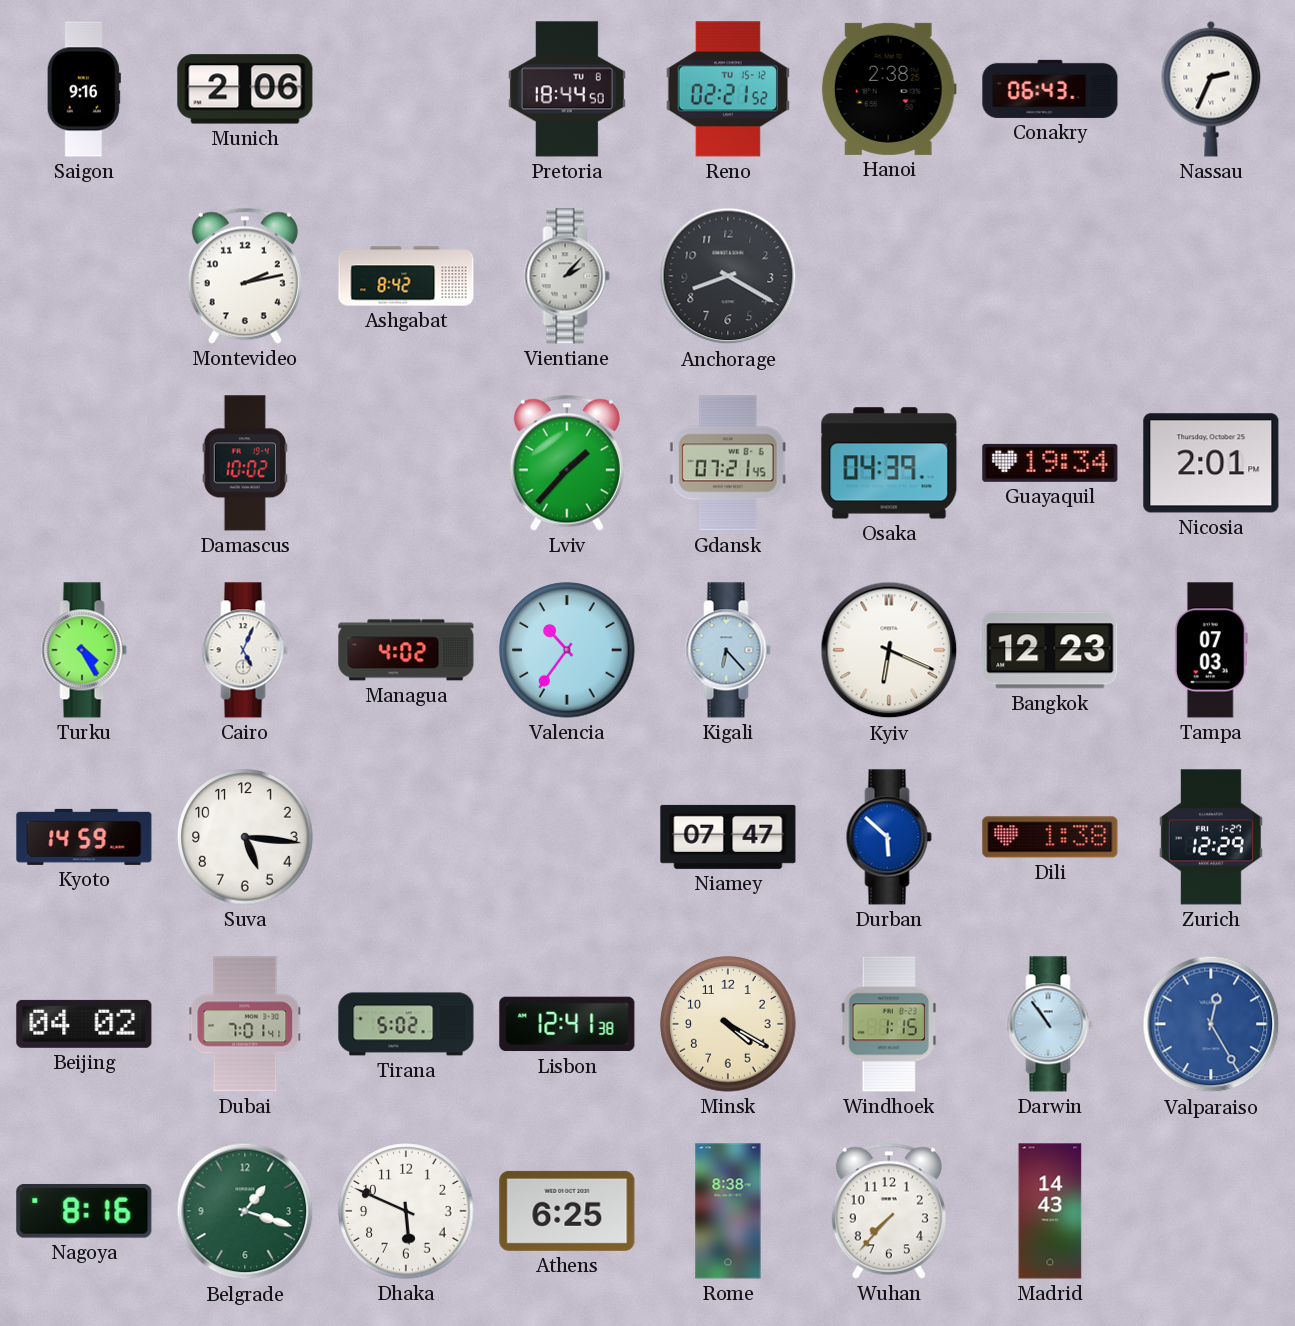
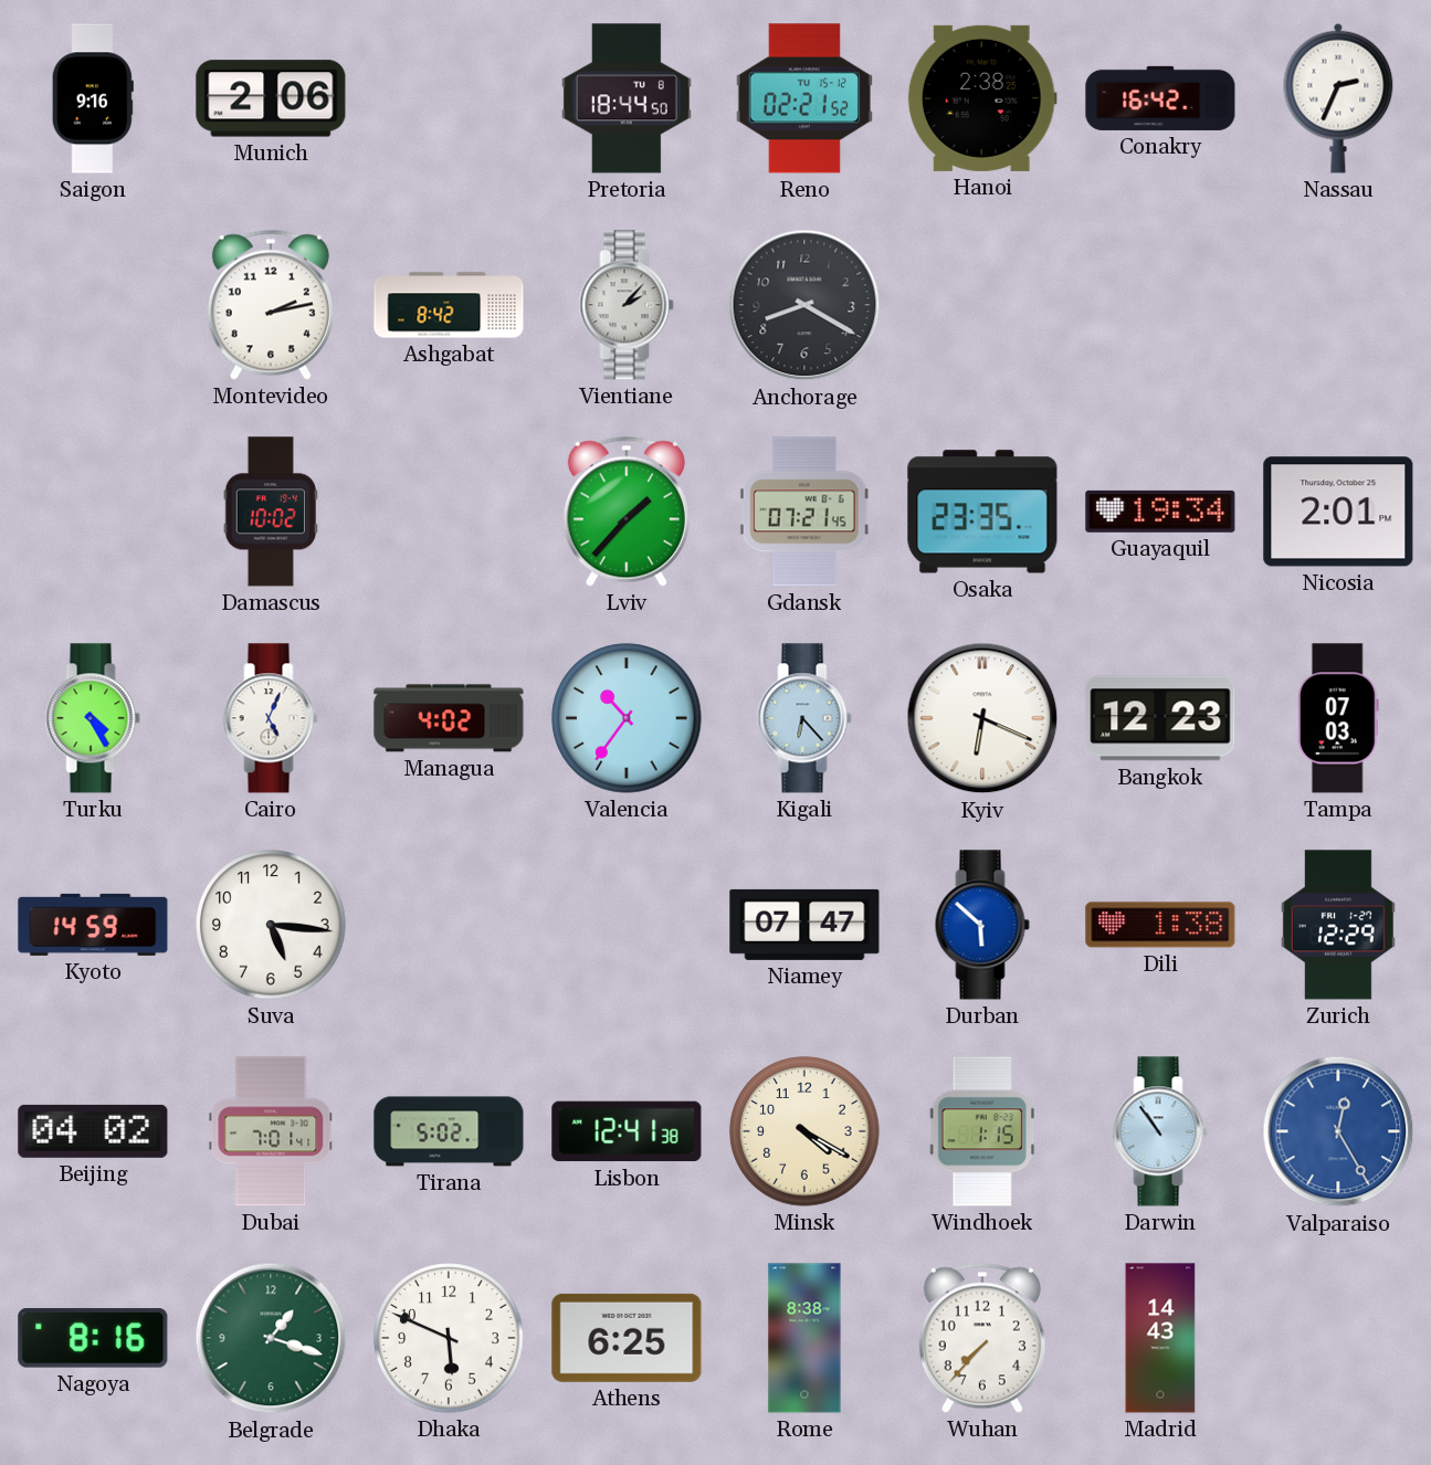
Conakry: 06:43 -> 16:42
Osaka: 04:39 -> 23:35
